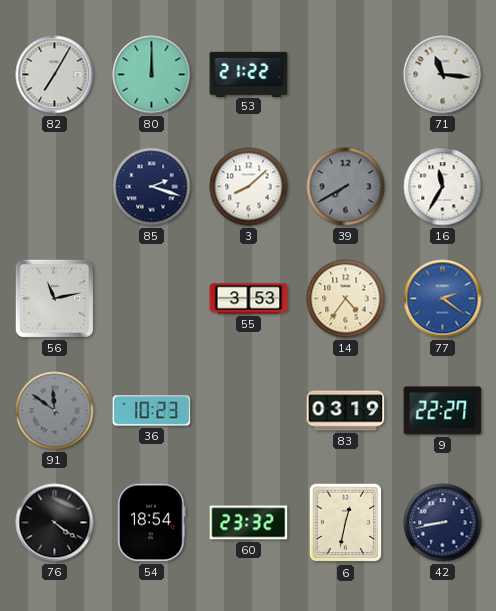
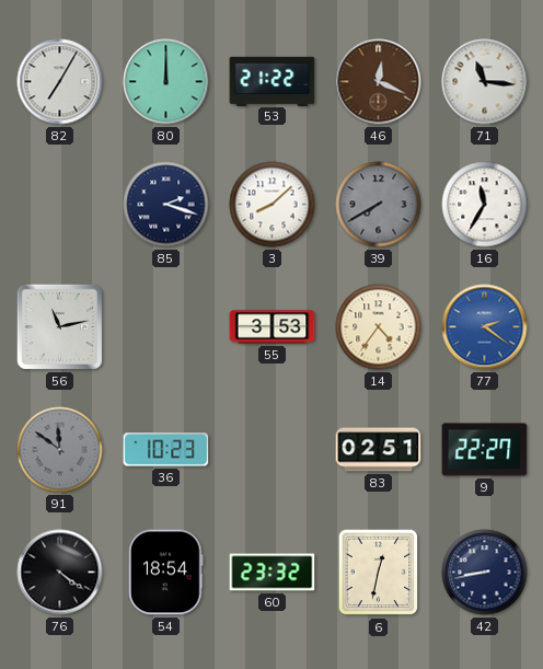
46: none -> 12:19
83: 03:19 -> 02:51
